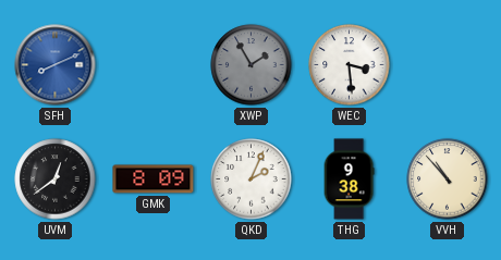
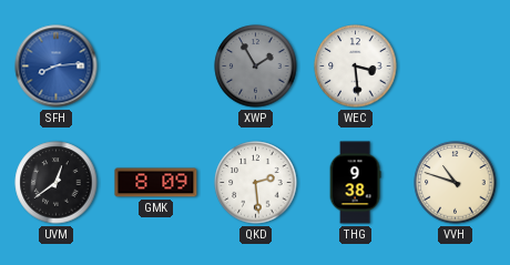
SFH: 8:11 -> 8:14
QKD: 2:04 -> 2:29
VVH: 10:53 -> 10:48
